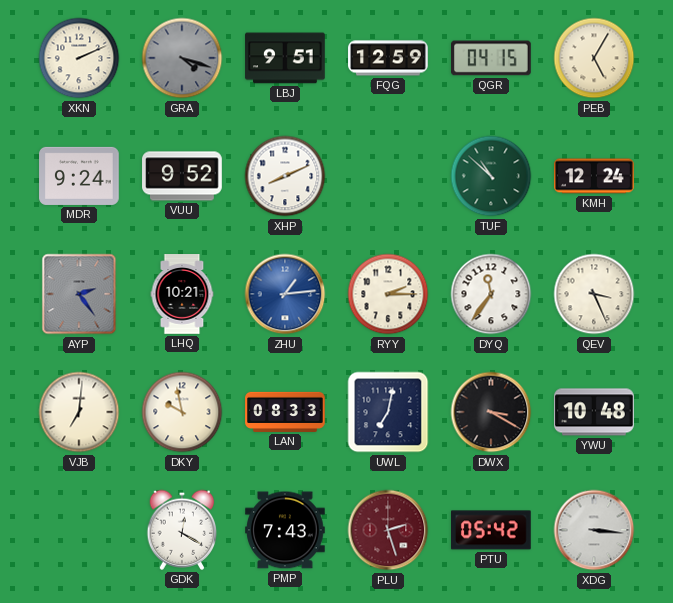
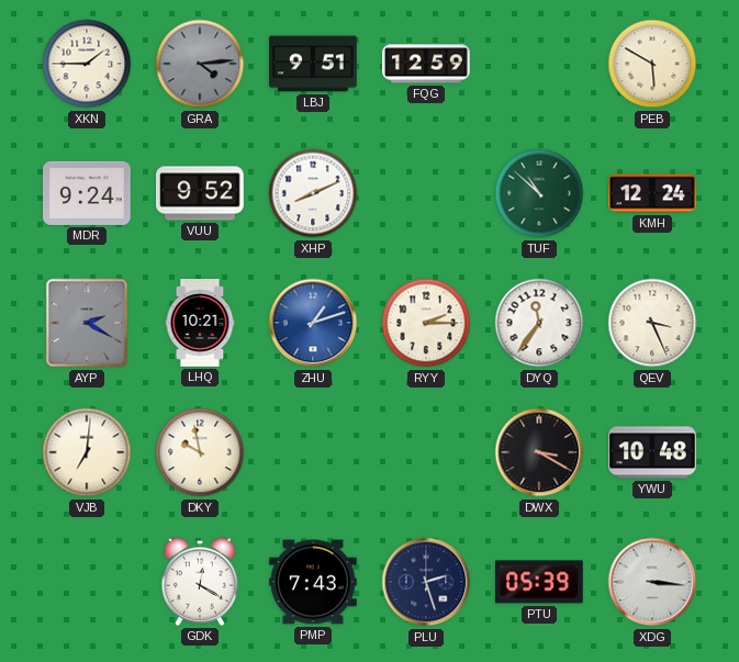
XKN: 2:11 -> 1:45
GRA: 4:18 -> 4:14
QGR: 04:15 -> none
PEB: 5:05 -> 5:50
AYP: 2:24 -> 2:20
ZHU: 1:14 -> 1:12
LAN: 08:33 -> none
UWL: 7:02 -> none
PLU dial: burgundy -> navy
PTU: 05:42 -> 05:39
